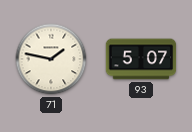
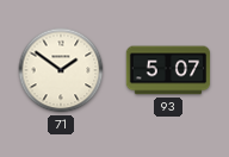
71: 1:47 -> 1:51
